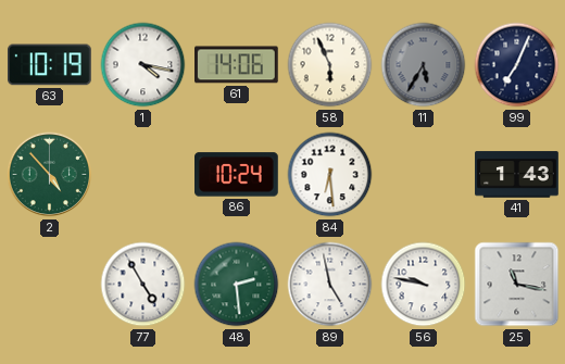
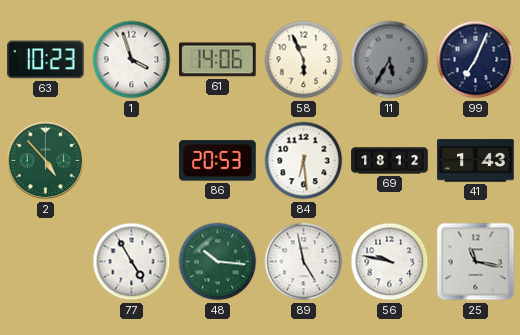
63: 10:19 -> 10:23
1: 4:17 -> 3:57
86: 10:24 -> 20:53
69: none -> 18:12
48: 2:29 -> 10:16
